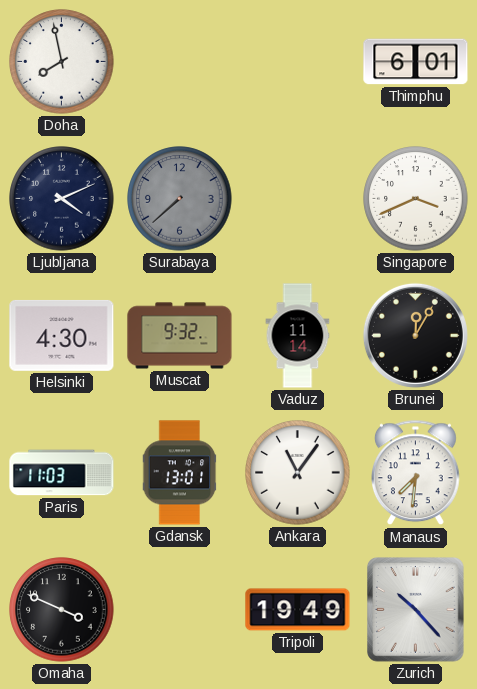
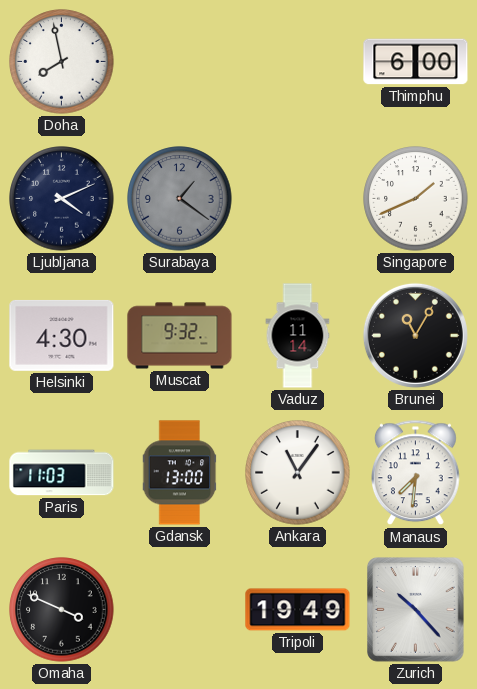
Thimphu: 6:01 -> 6:00
Surabaya: 7:38 -> 1:21
Singapore: 3:41 -> 1:41
Brunei: 12:05 -> 11:05
Gdansk: 13:01 -> 13:00
